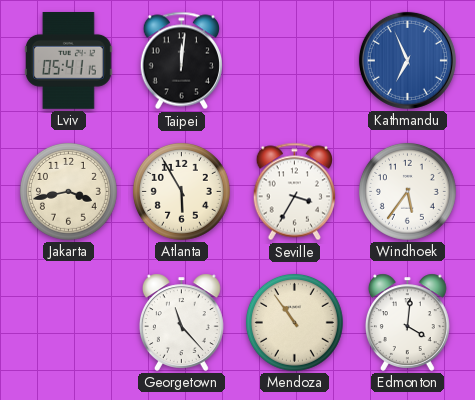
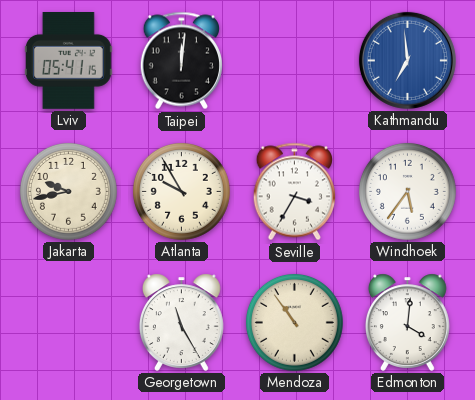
Kathmandu: 6:56 -> 6:59
Jakarta: 3:43 -> 9:43
Atlanta: 5:55 -> 9:55
Georgetown: 11:23 -> 11:25
